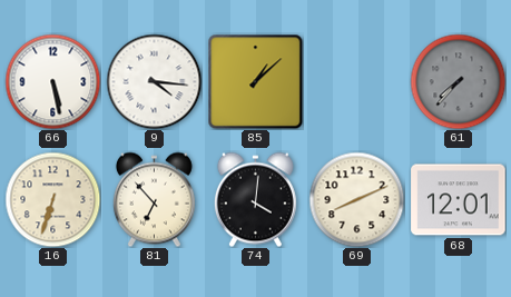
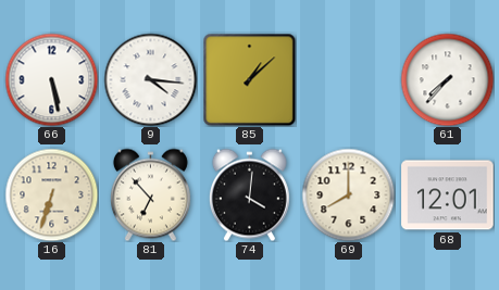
61 dial: grey -> white
69: 8:11 -> 8:00
